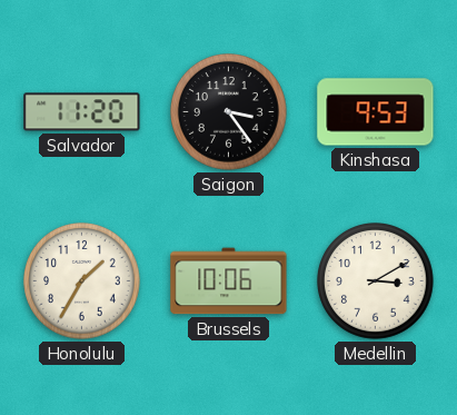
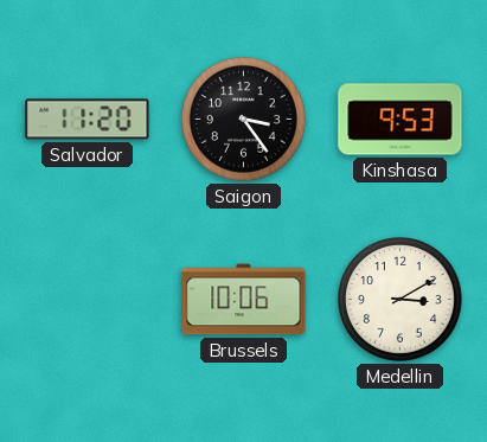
Honolulu: 1:35 -> none
